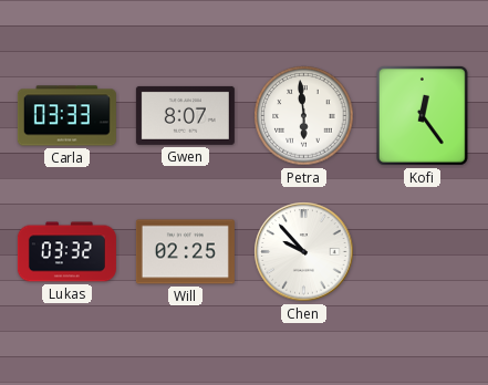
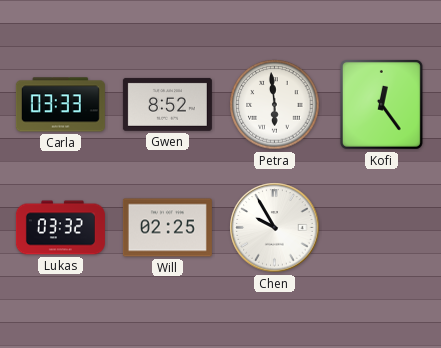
Gwen: 8:07 -> 8:52
Chen: 9:53 -> 9:55
